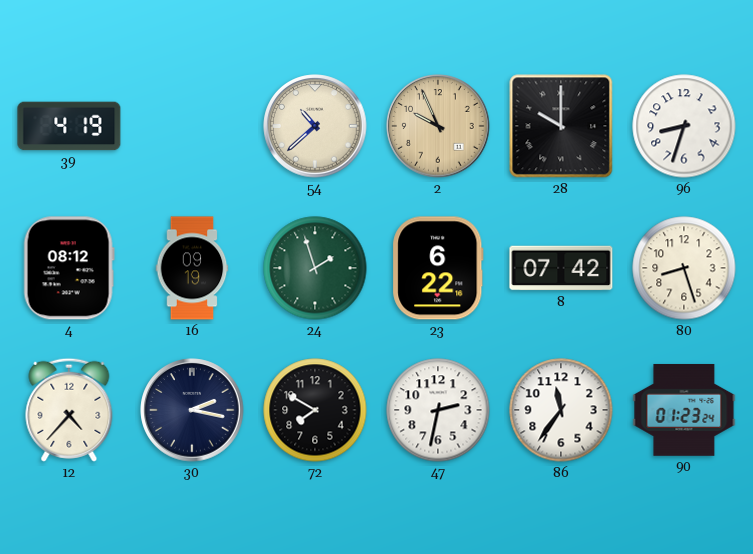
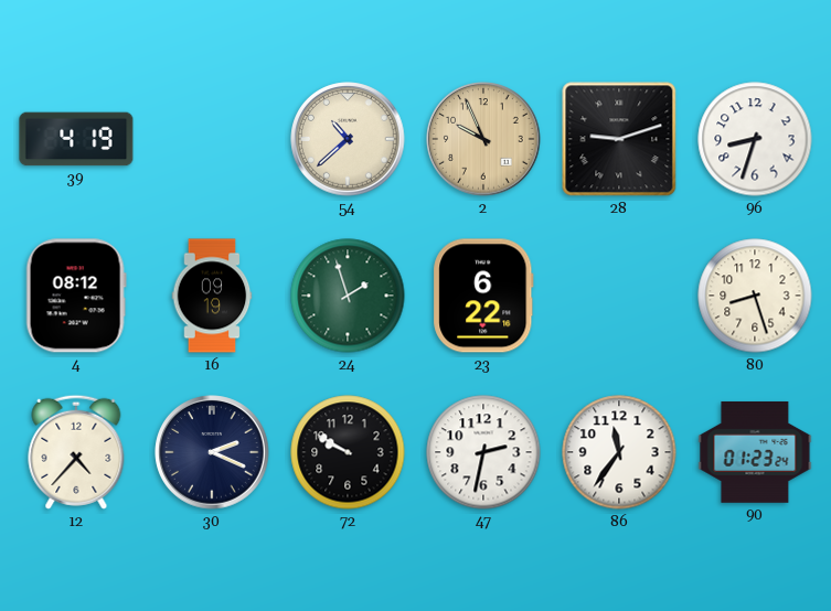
28: 10:00 -> 9:12
8: 07:42 -> none
30: 2:17 -> 2:19
72: 7:50 -> 9:50
